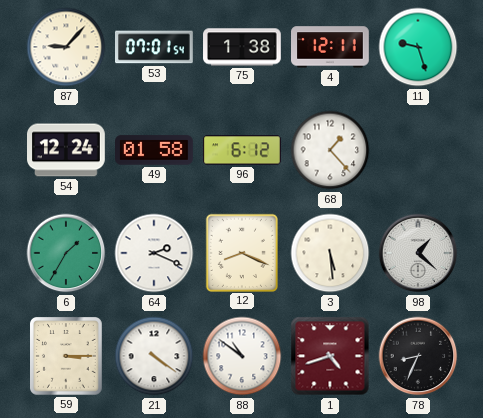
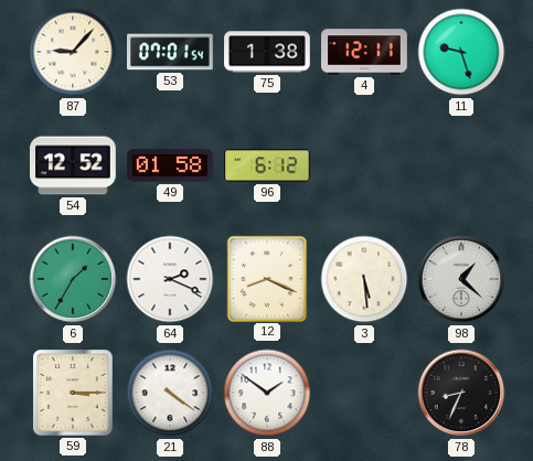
54: 12:24 -> 12:52
68: 1:23 -> none
88: 10:51 -> 1:51
1: 4:42 -> none
